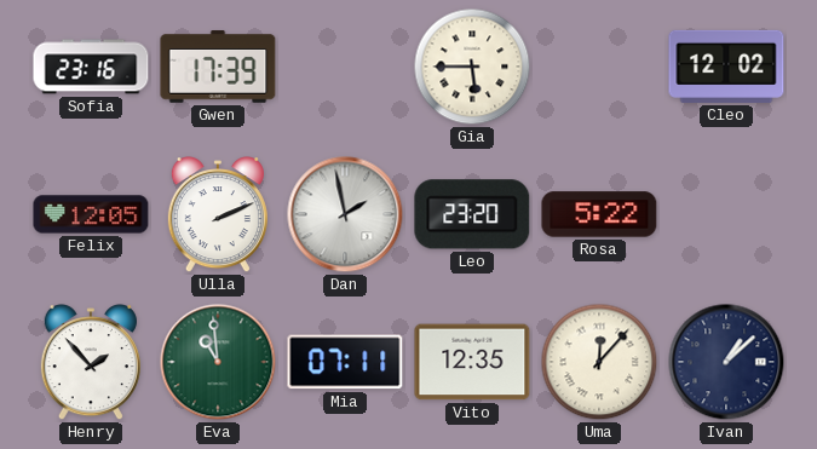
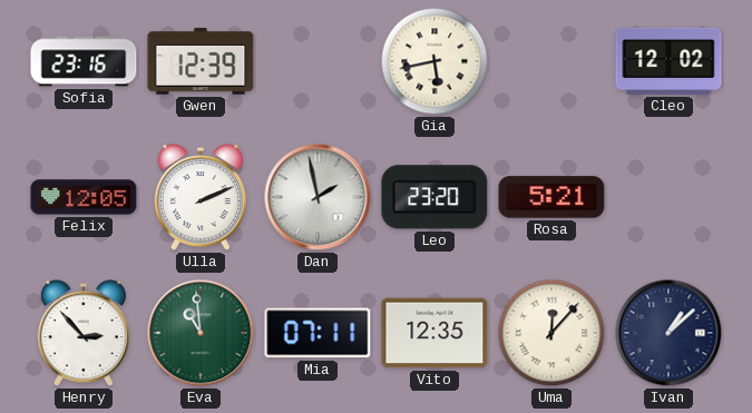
Gwen: 17:39 -> 12:39
Gia: 5:45 -> 5:43
Rosa: 5:22 -> 5:21
Henry: 1:53 -> 2:53
